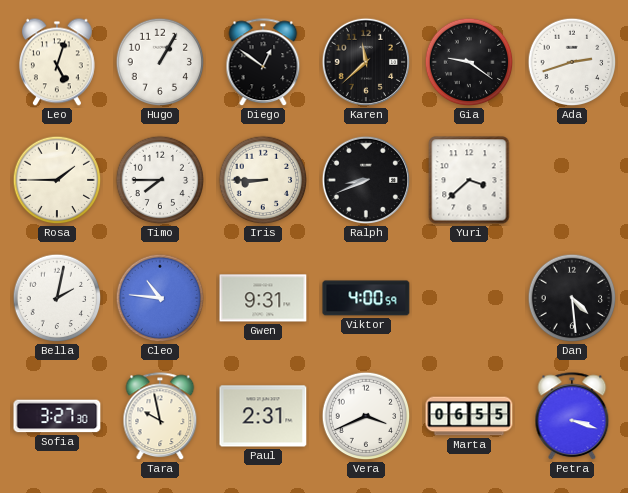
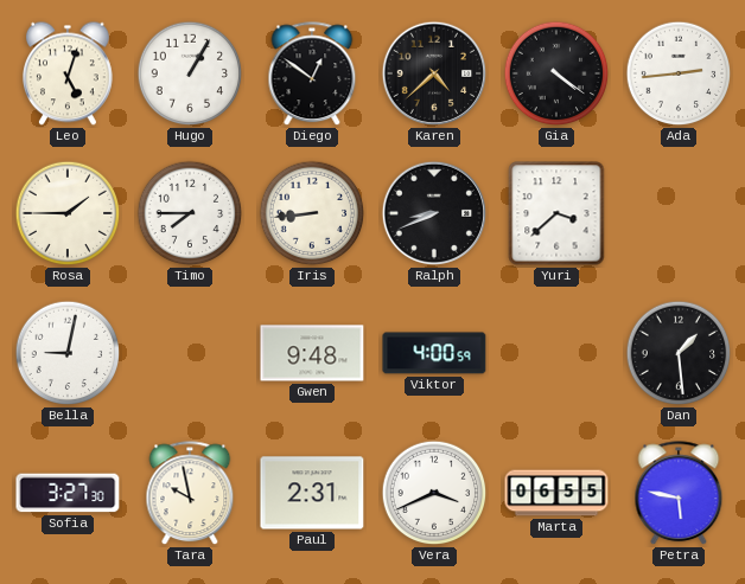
Karen: 11:38 -> 4:38
Gia: 9:21 -> 4:21
Ada: 2:42 -> 2:44
Iris: 8:45 -> 8:44
Bella: 2:02 -> 9:02
Cleo: 10:46 -> none
Gwen: 9:31 -> 9:48
Dan: 4:29 -> 1:29
Petra: 3:18 -> 5:47
